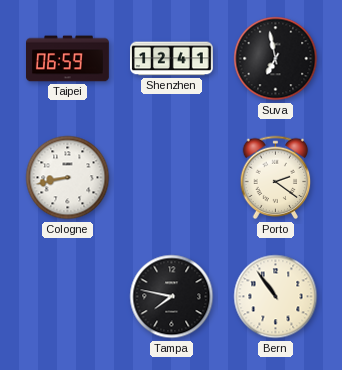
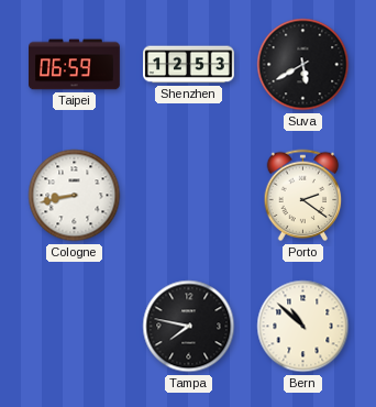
Shenzhen: 12:41 -> 12:53
Suva: 6:58 -> 5:40
Bern: 10:54 -> 10:52
